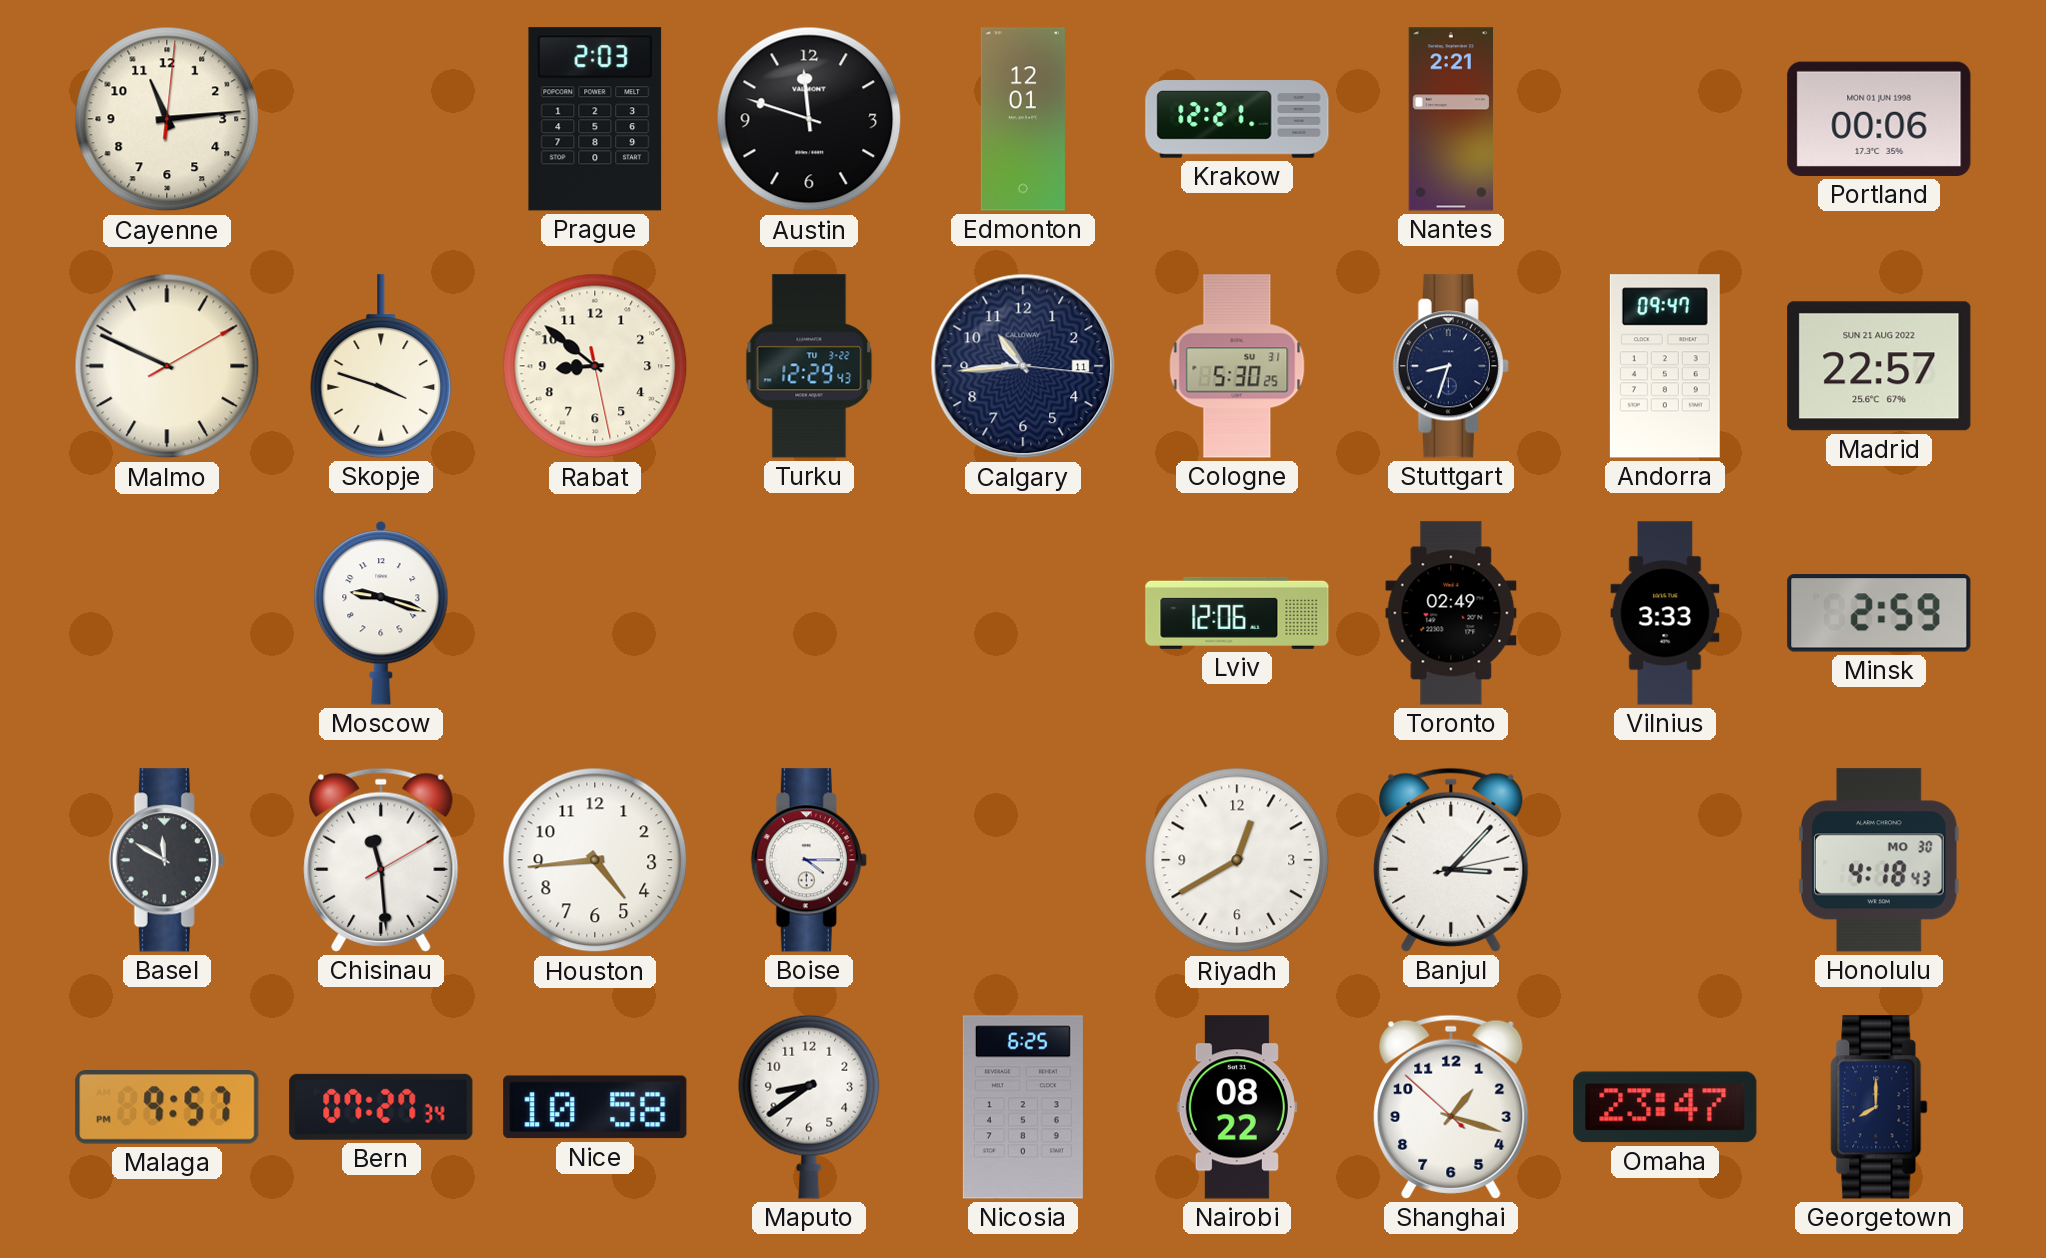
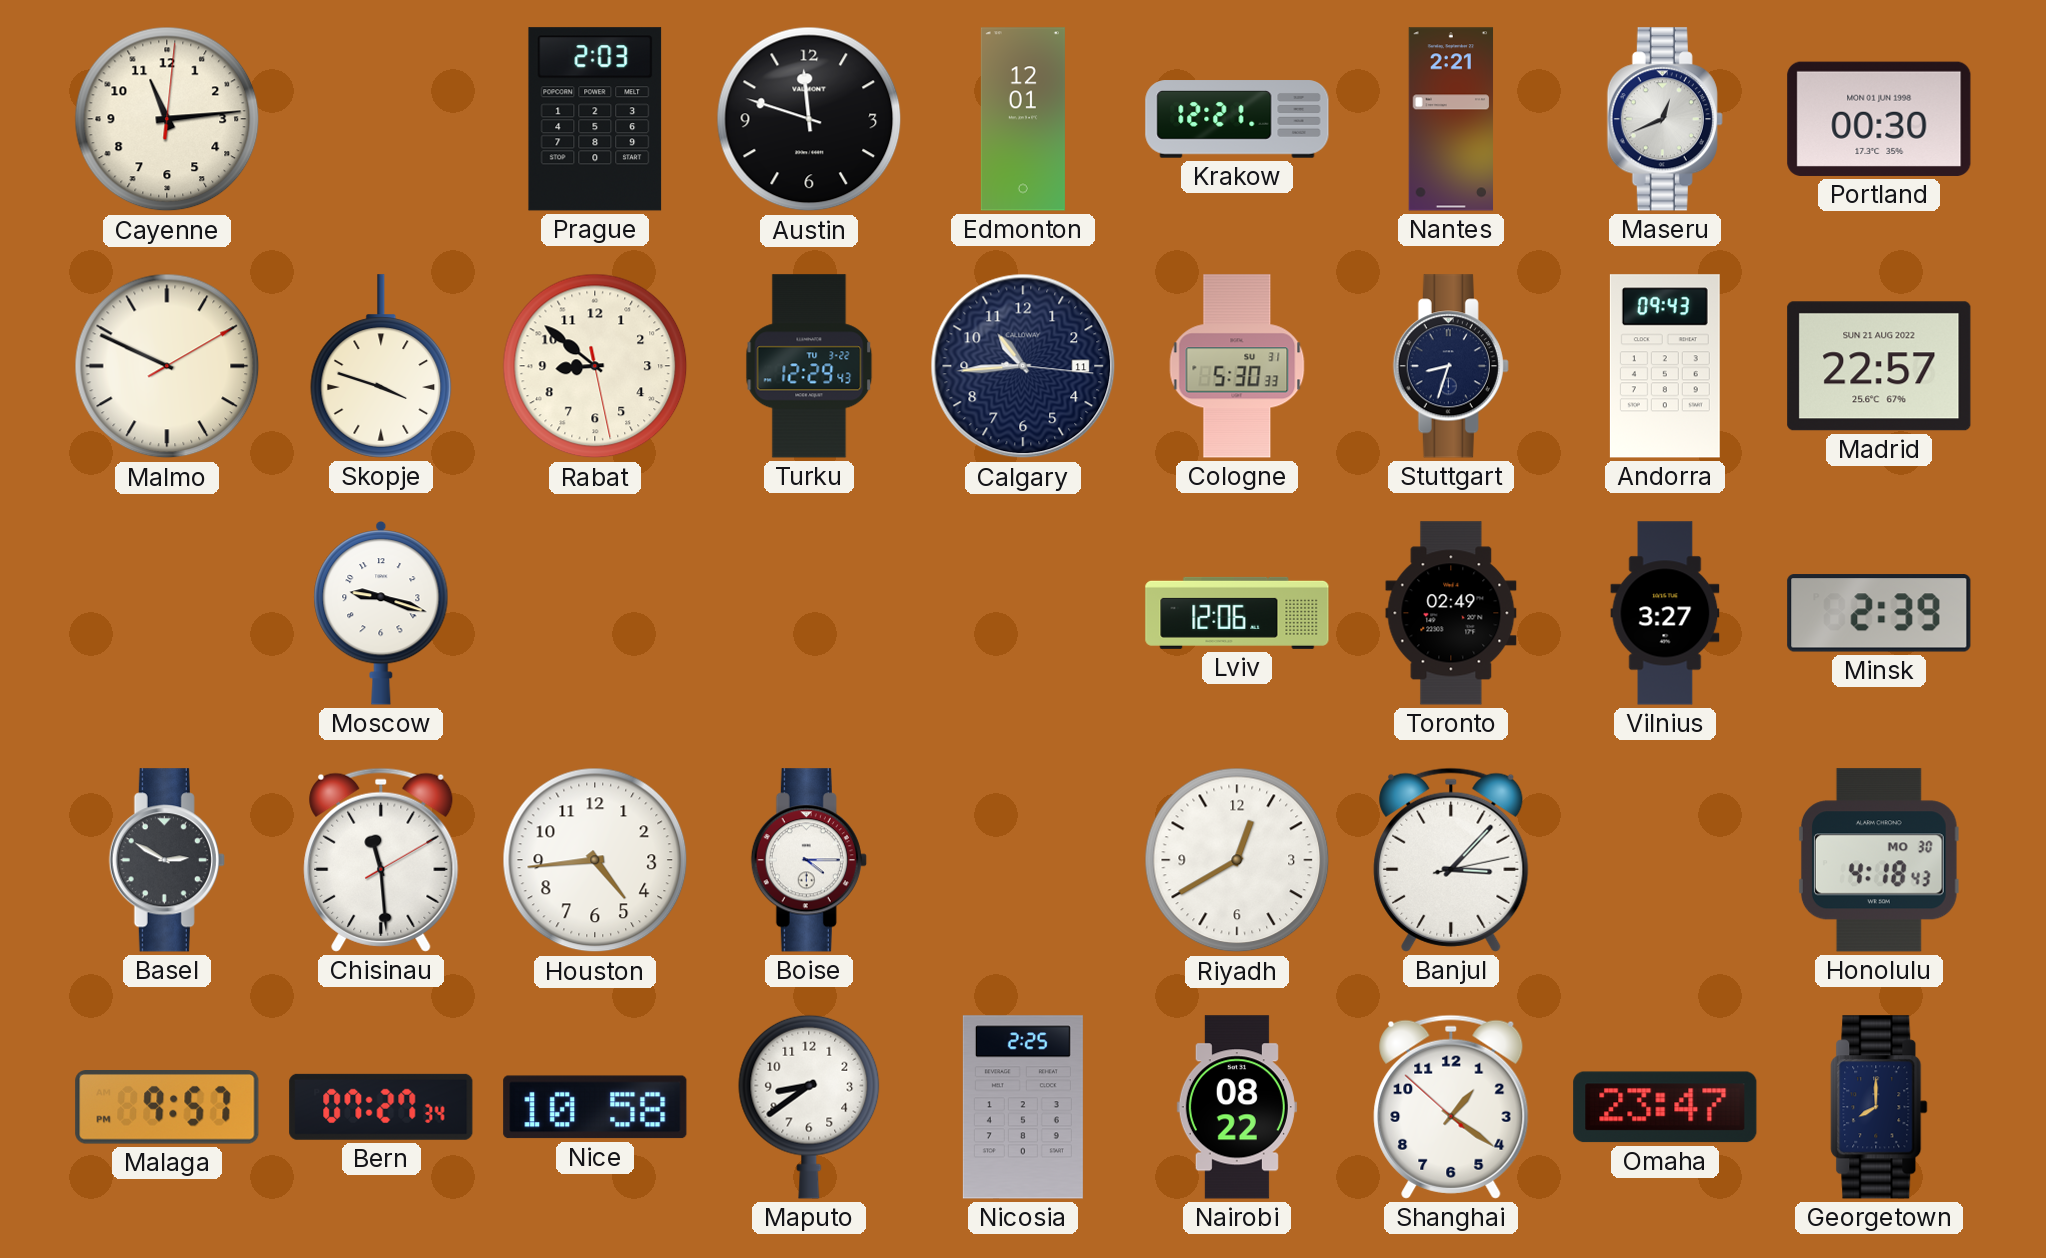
Maseru: none -> 12:41
Portland: 00:06 -> 00:30
Cologne: 5:30:25 -> 5:30:33
Andorra: 09:47 -> 09:43
Vilnius: 3:33 -> 3:27
Minsk: 2:59 -> 2:39
Basel: 11:50 -> 2:50
Nicosia: 6:25 -> 2:25
Shanghai: 1:17 -> 1:20
